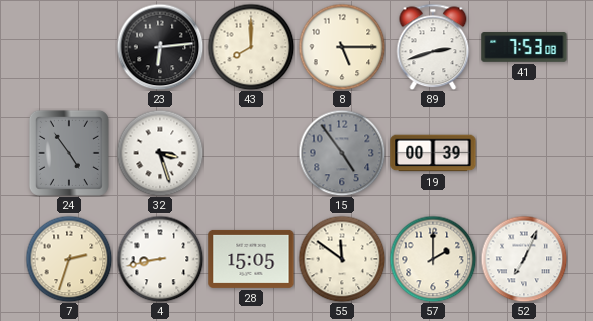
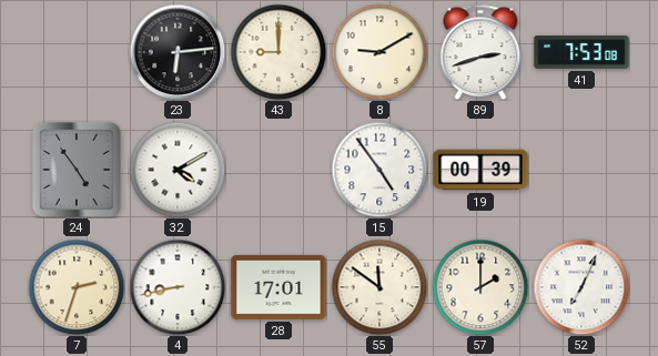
43: 8:00 -> 9:00
8: 5:15 -> 9:10
32: 3:27 -> 4:10
15 dial: grey -> white
28: 15:05 -> 17:01
